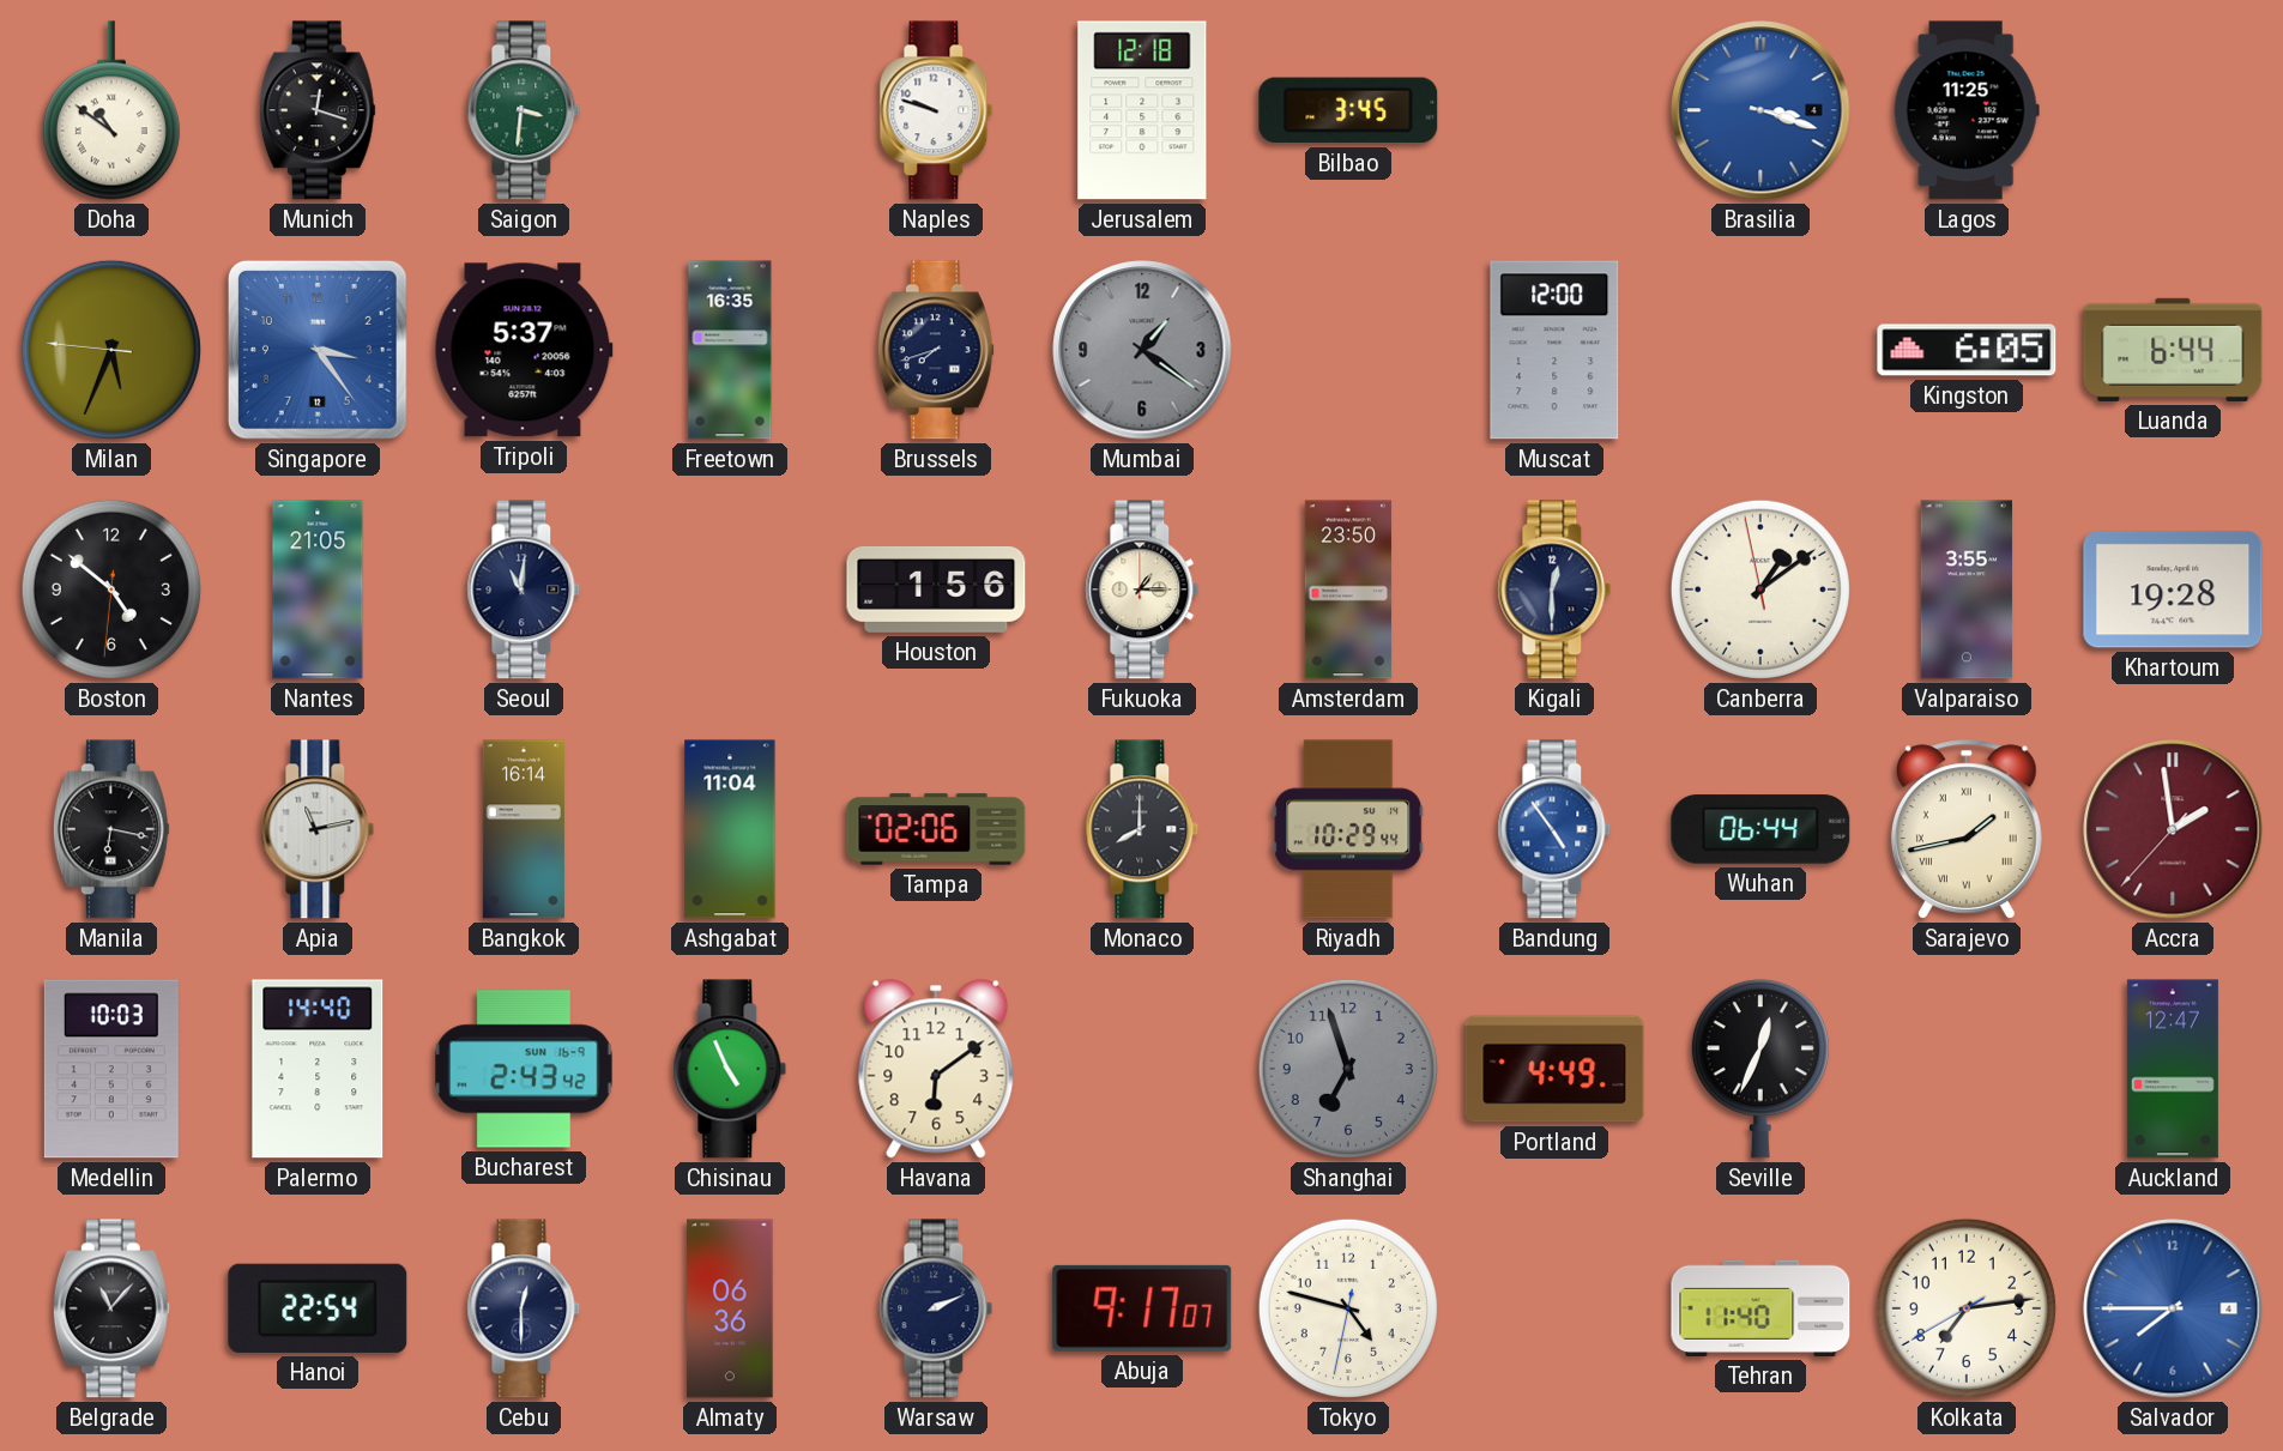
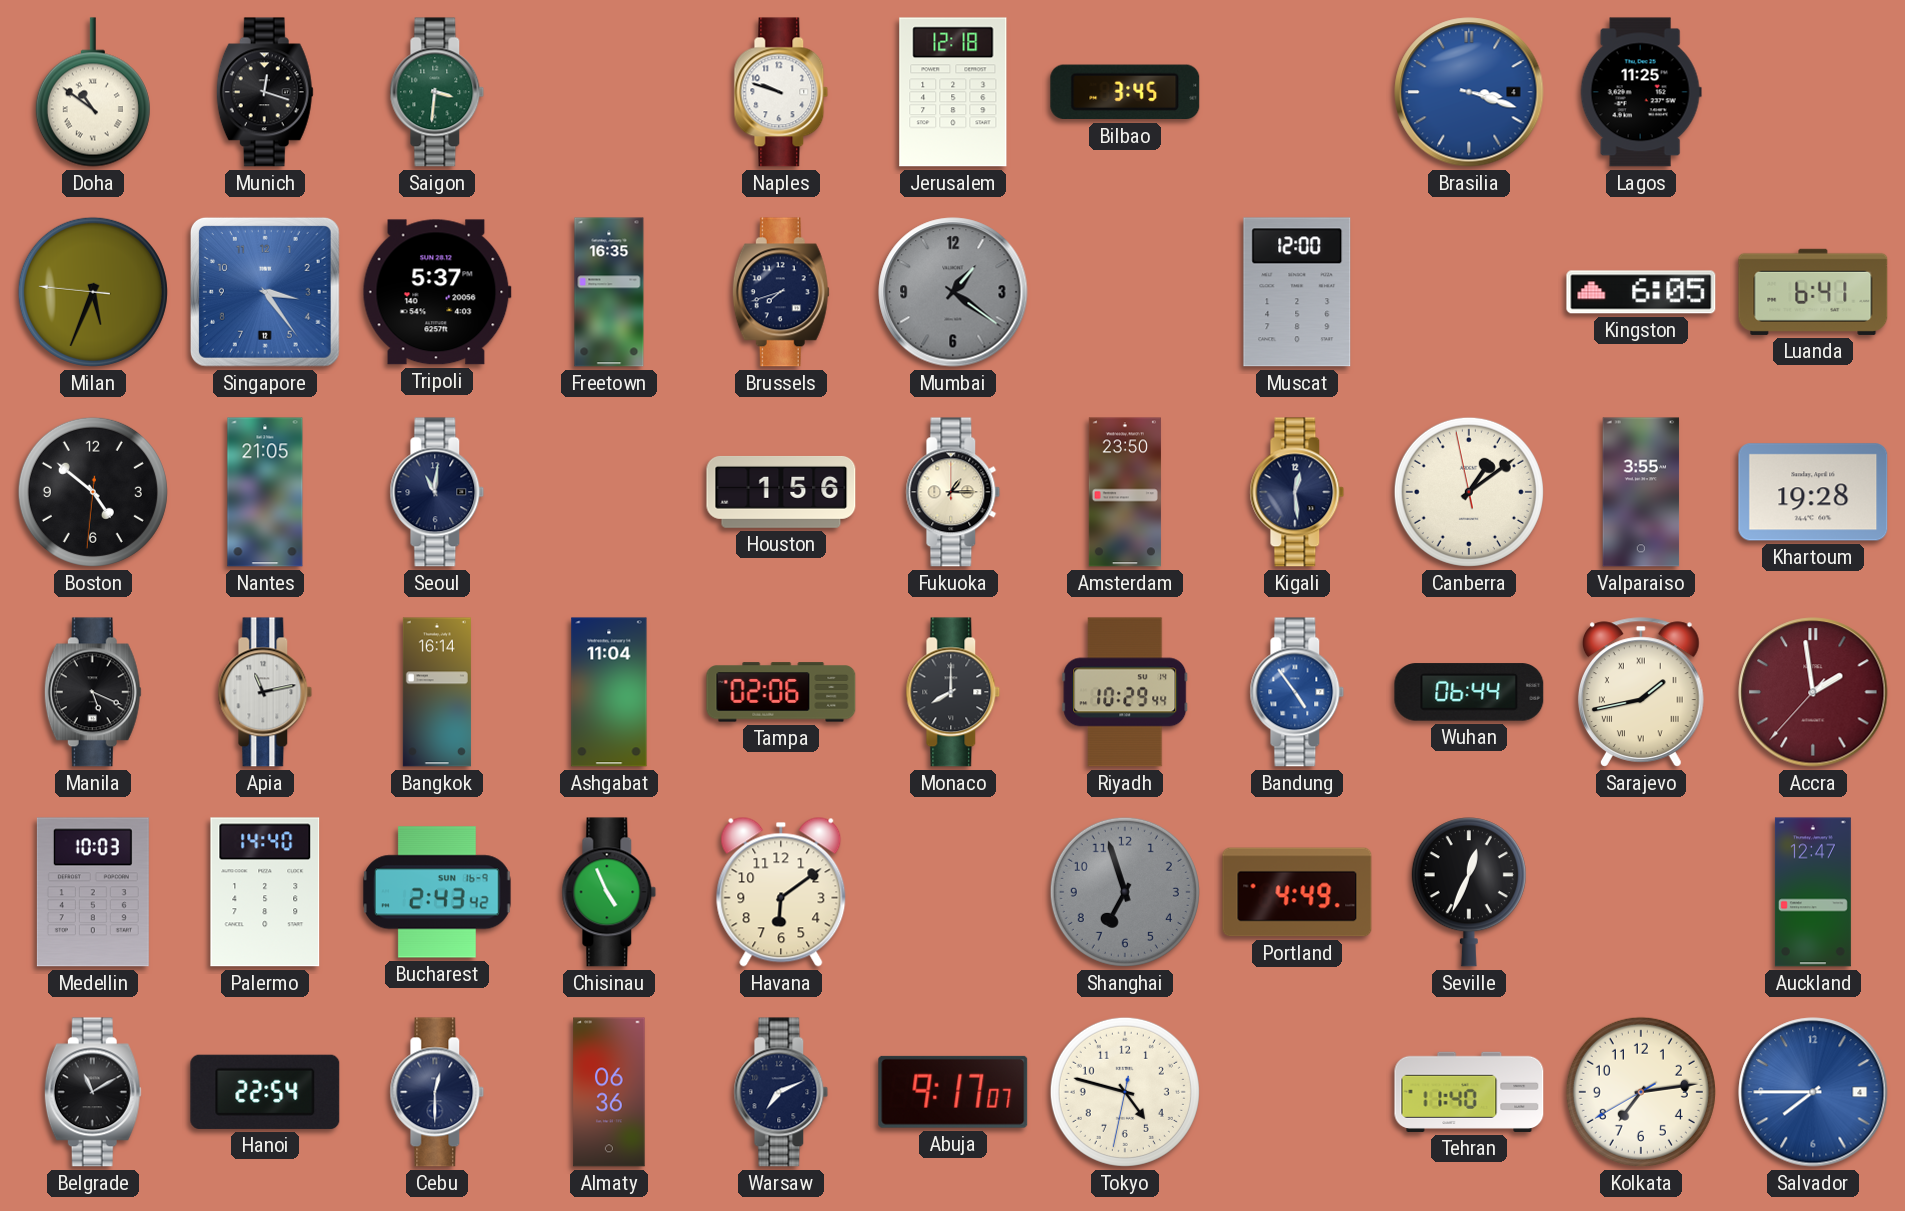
Luanda: 6:44 -> 6:41
Kigali: 12:30 -> 12:29
Manila: 6:17 -> 5:19
Belgrade: 11:07 -> 11:10
Warsaw: 2:11 -> 7:11
